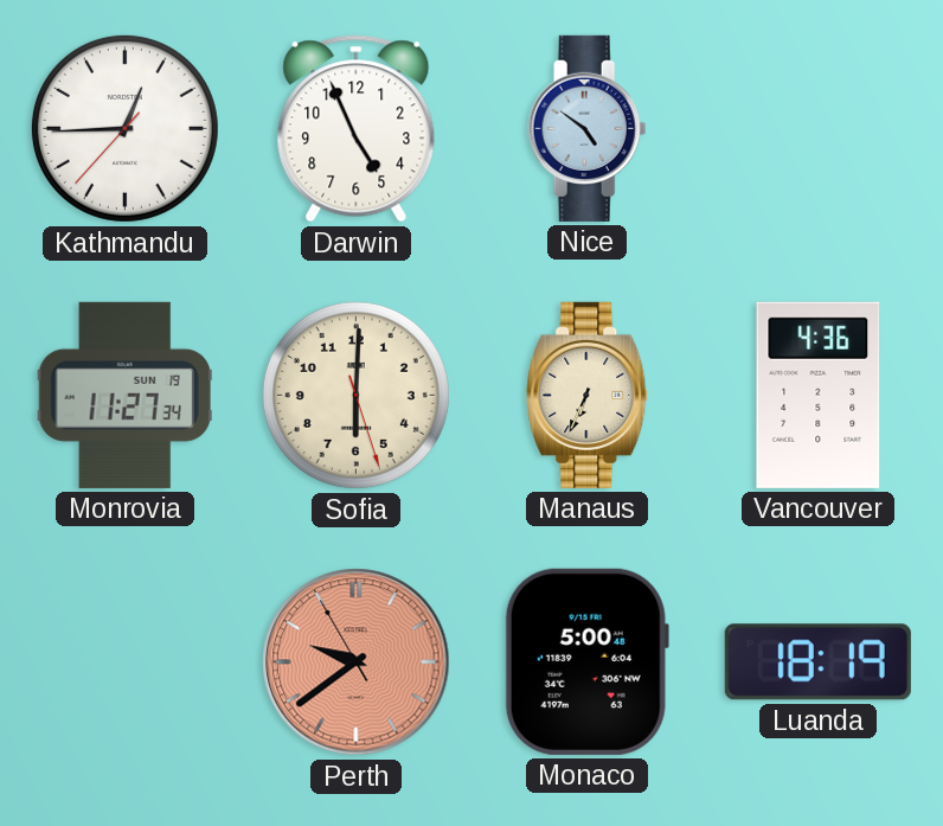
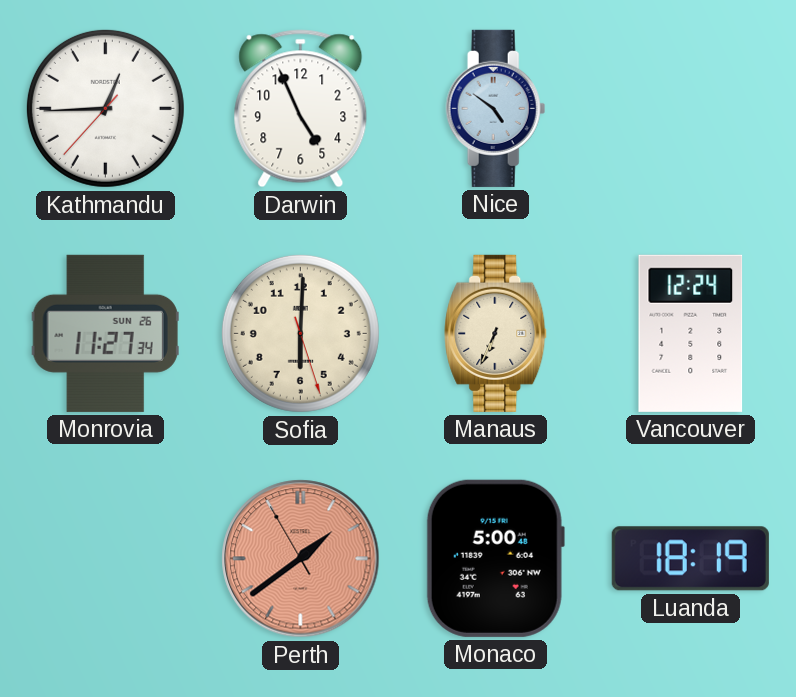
Monrovia date: SUN 19 -> SUN 26
Vancouver: 4:36 -> 12:24
Perth: 9:38 -> 1:38
